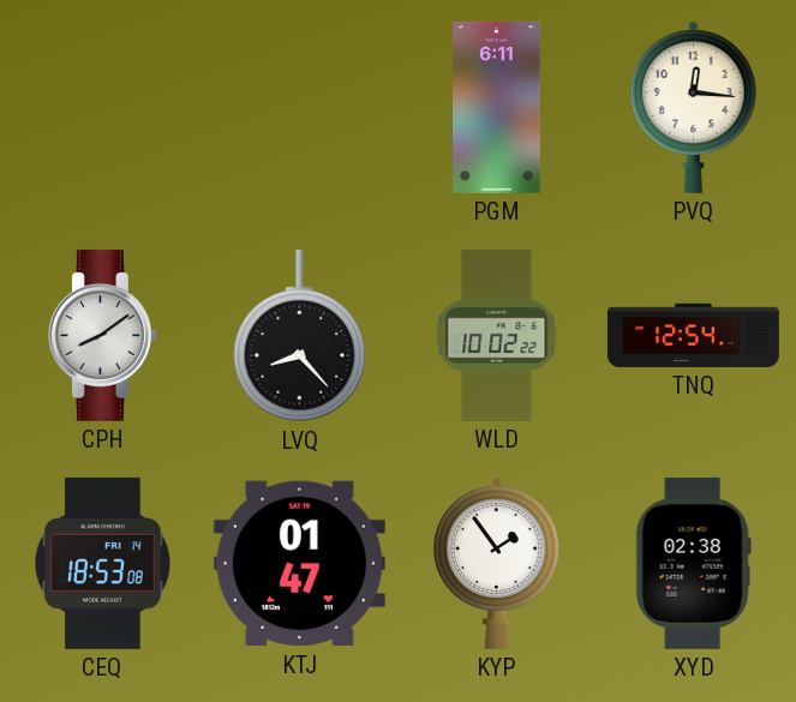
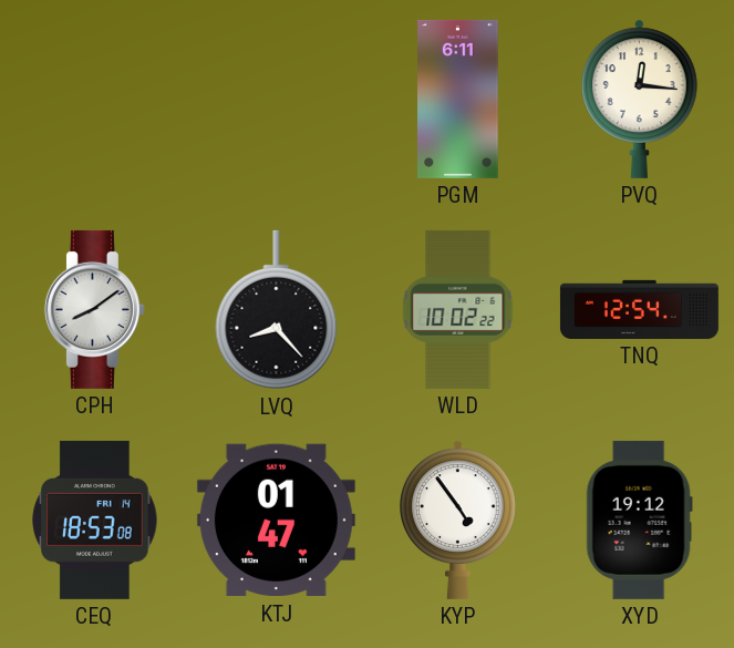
KYP: 1:54 -> 4:54
XYD: 02:38 -> 19:12
